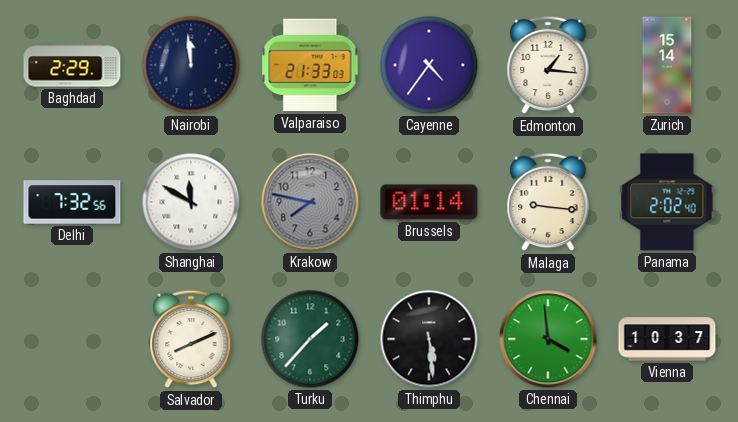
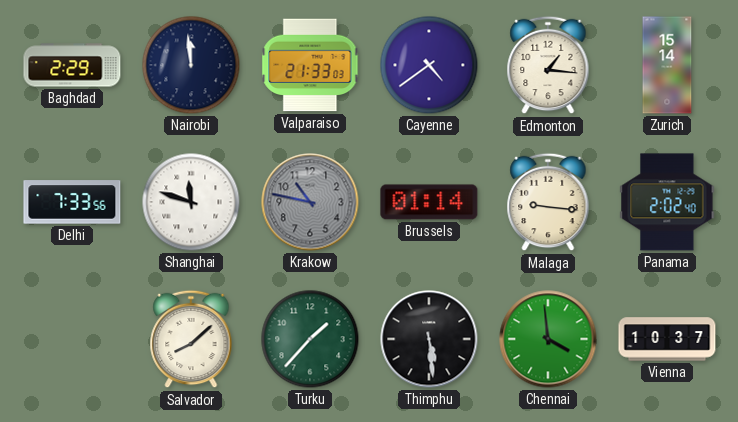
Cayenne: 4:36 -> 4:39
Delhi: 7:32 -> 7:33
Shanghai: 11:50 -> 11:48
Krakow: 7:47 -> 10:47
Salvador: 8:11 -> 8:08
